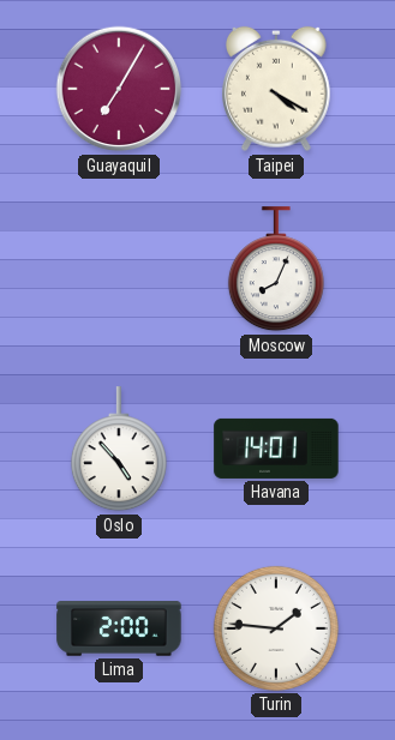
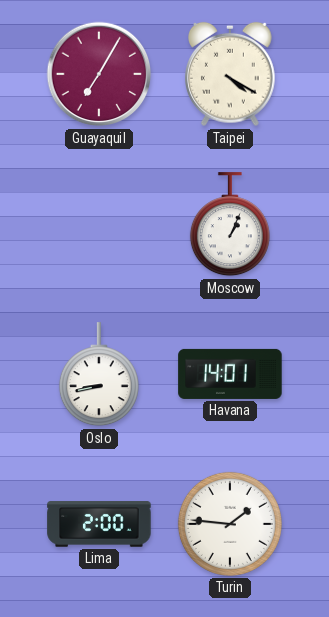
Moscow: 8:04 -> 1:04
Oslo: 4:53 -> 8:43
